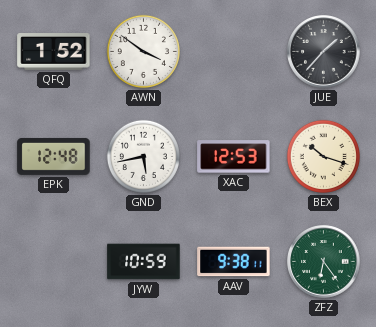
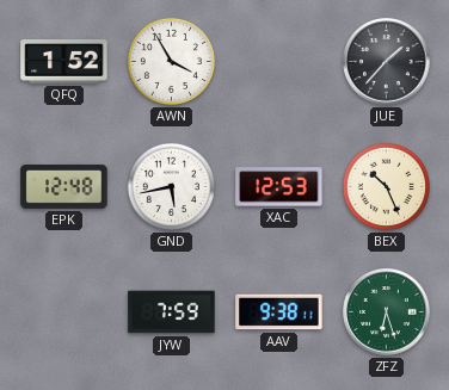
AWN: 3:51 -> 3:55
BEX: 10:18 -> 10:26
JYW: 10:59 -> 7:59
ZFZ: 6:24 -> 6:27
